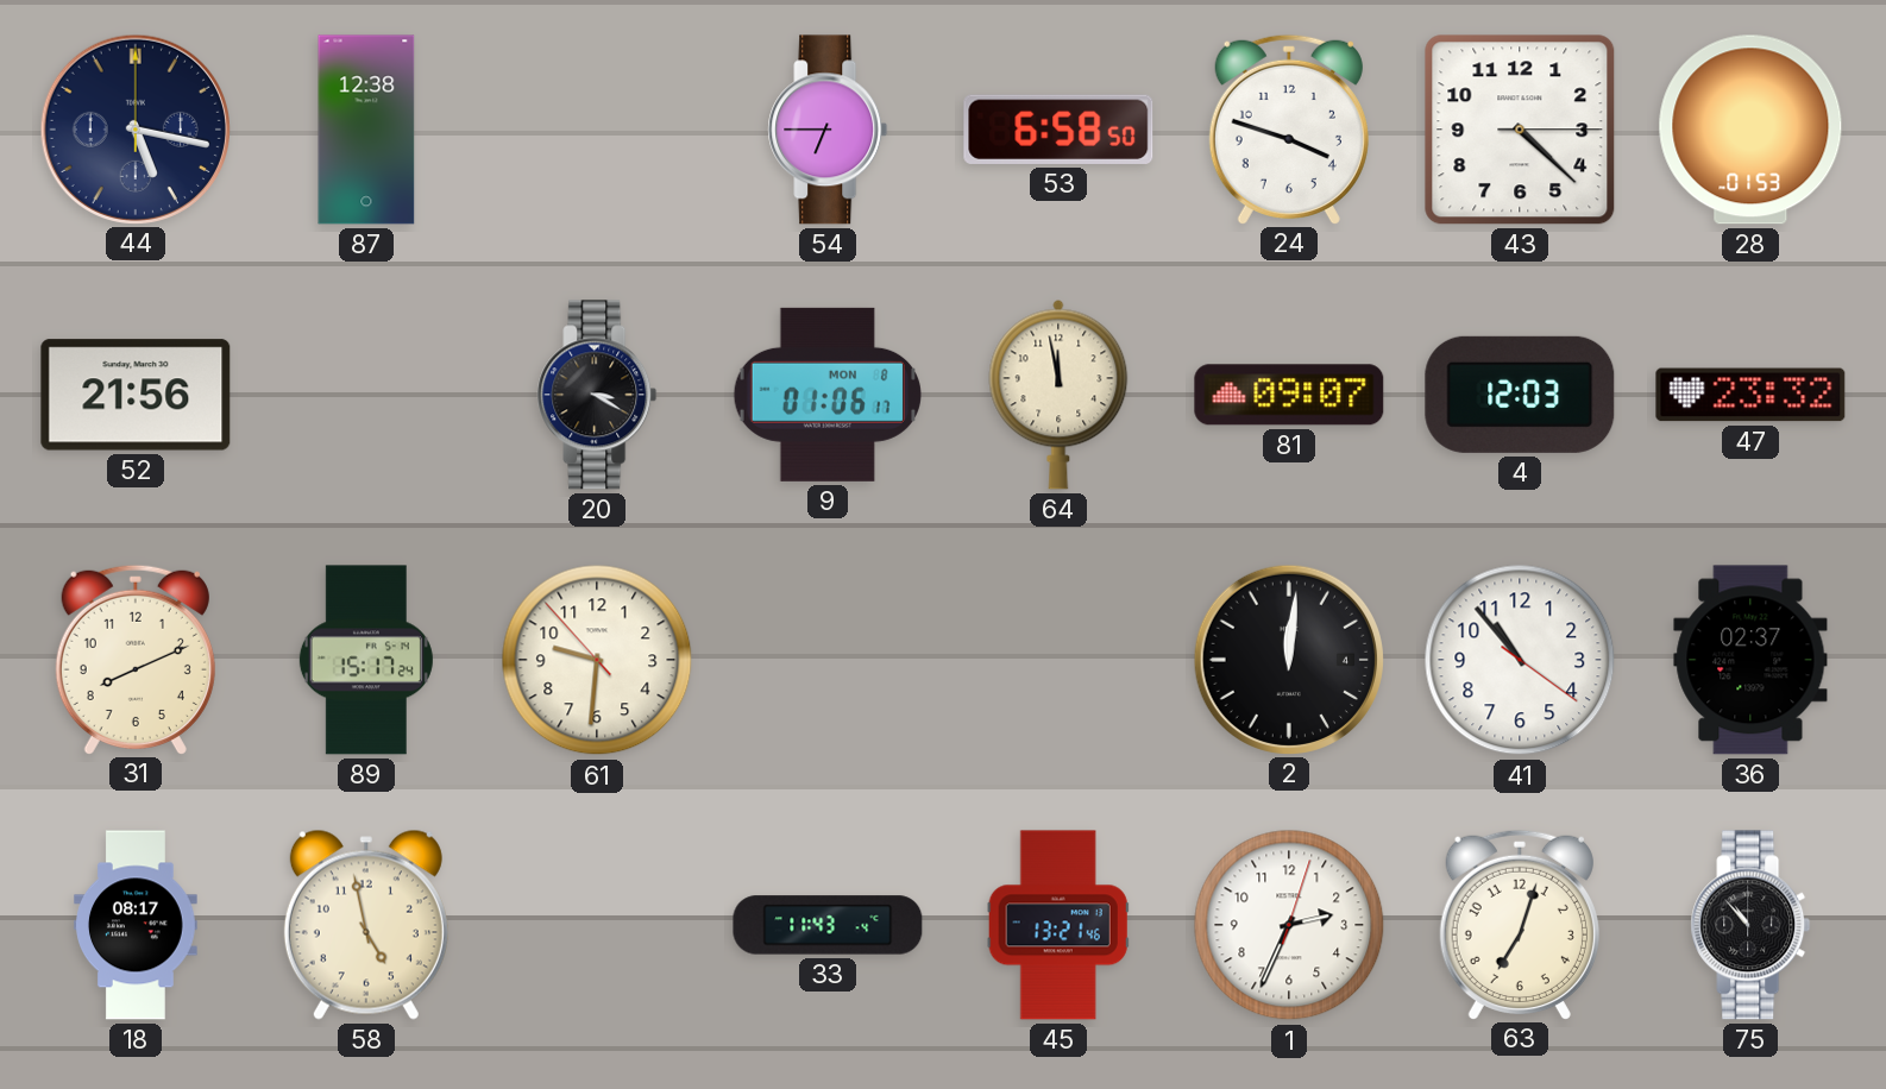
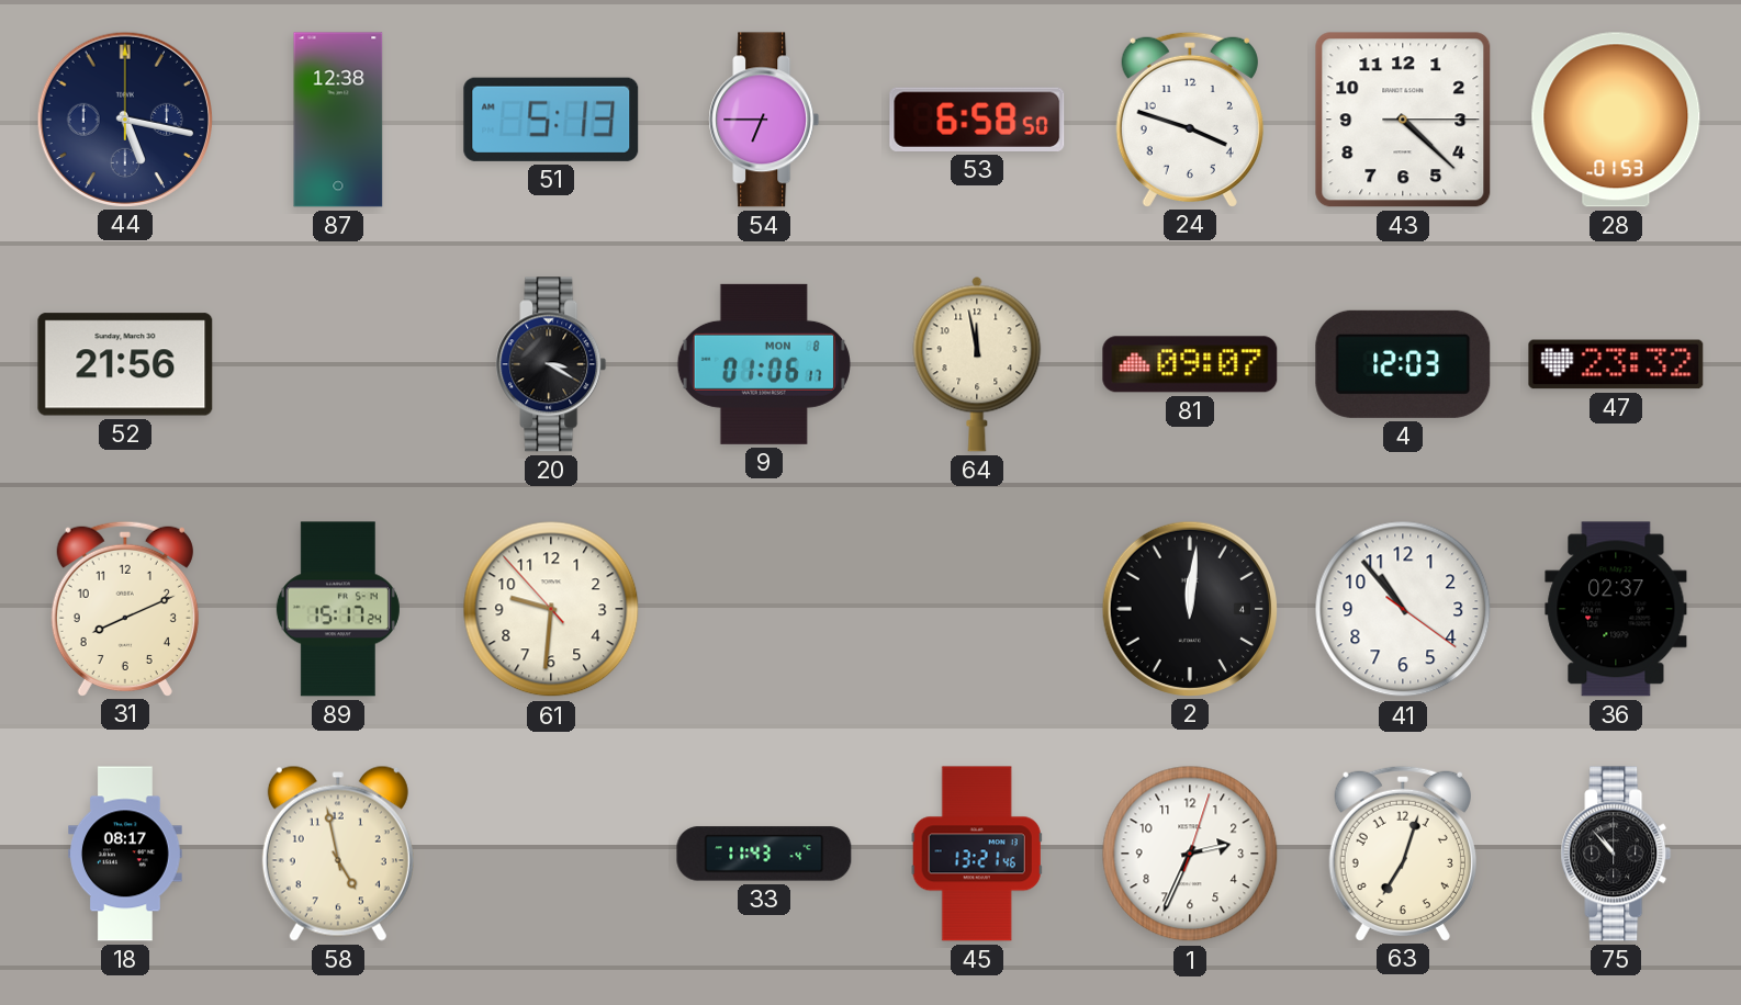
51: none -> 5:13
